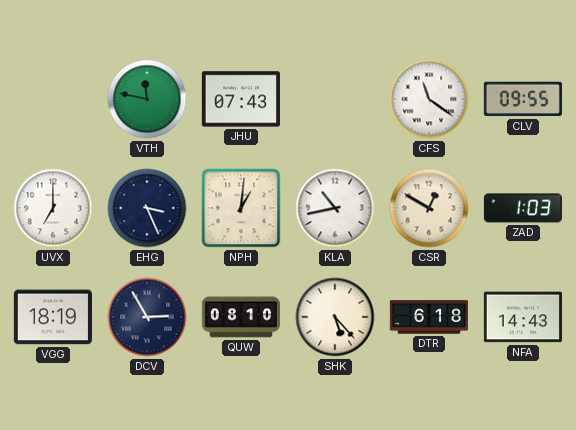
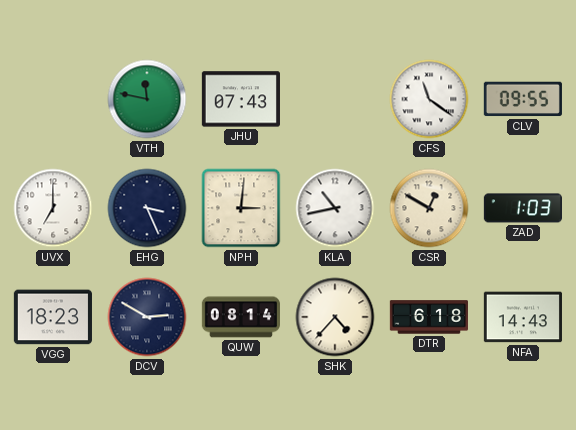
NPH: 1:01 -> 3:01
VGG: 18:19 -> 18:23
DCV: 2:55 -> 2:50
QUW: 08:10 -> 08:14
SHK: 5:23 -> 4:37
